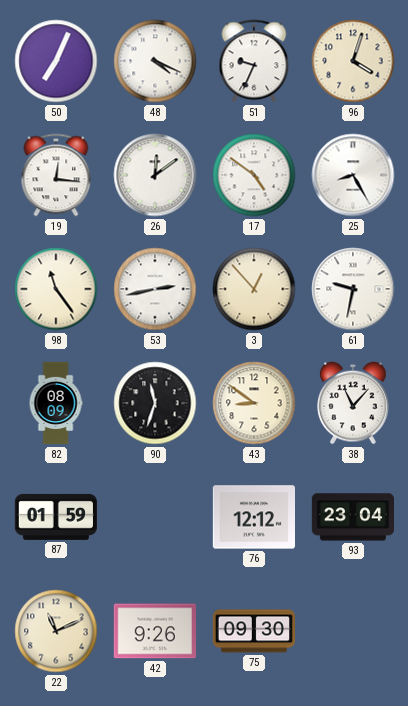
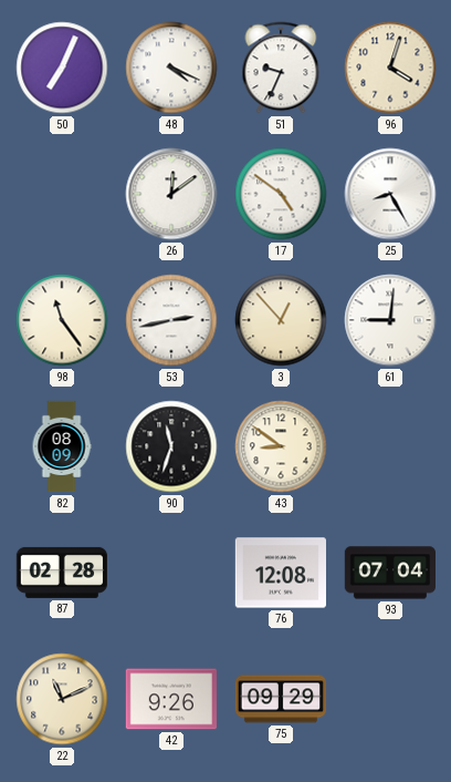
19: 12:16 -> none
61: 9:32 -> 9:01
38: 11:07 -> none
87: 01:59 -> 02:28
76: 12:12 -> 12:08
93: 23:04 -> 07:04
75: 09:30 -> 09:29
